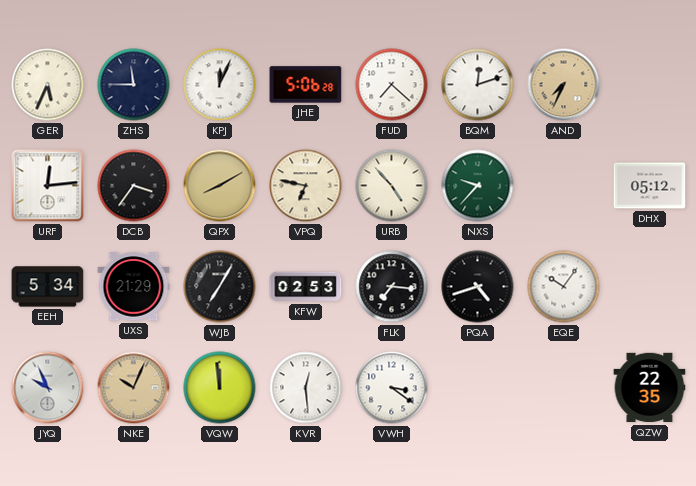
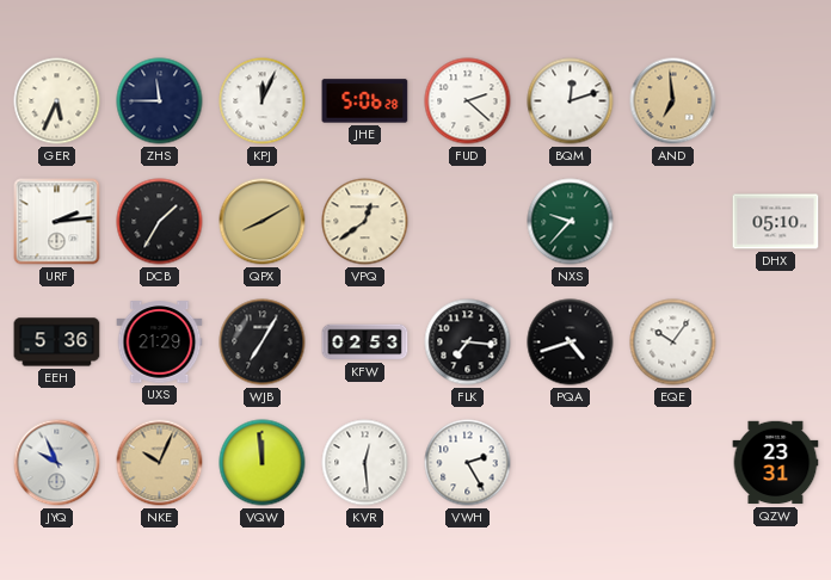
FUD: 7:22 -> 2:22
AND: 7:34 -> 6:59
URF: 12:14 -> 2:14
DCB: 3:36 -> 1:35
VPQ: 6:47 -> 12:39
URB: 4:53 -> none
DHX: 05:12 -> 05:10
EEH: 5:34 -> 5:36
VWH: 3:21 -> 2:25
QZW: 22:35 -> 23:31
